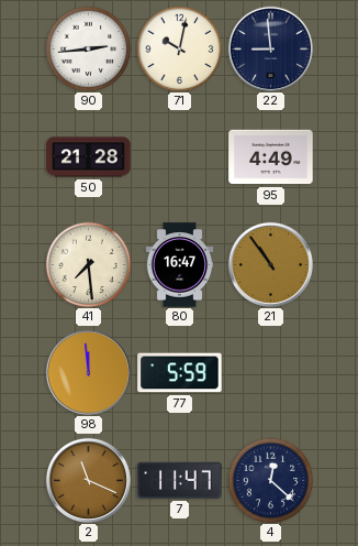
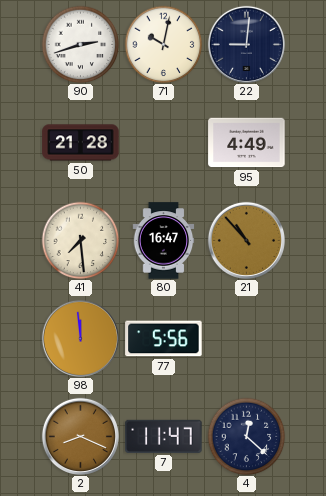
90: 2:44 -> 2:42
22: 8:59 -> 9:01
21: 10:54 -> 10:53
77: 5:59 -> 5:56
2: 11:19 -> 8:19
